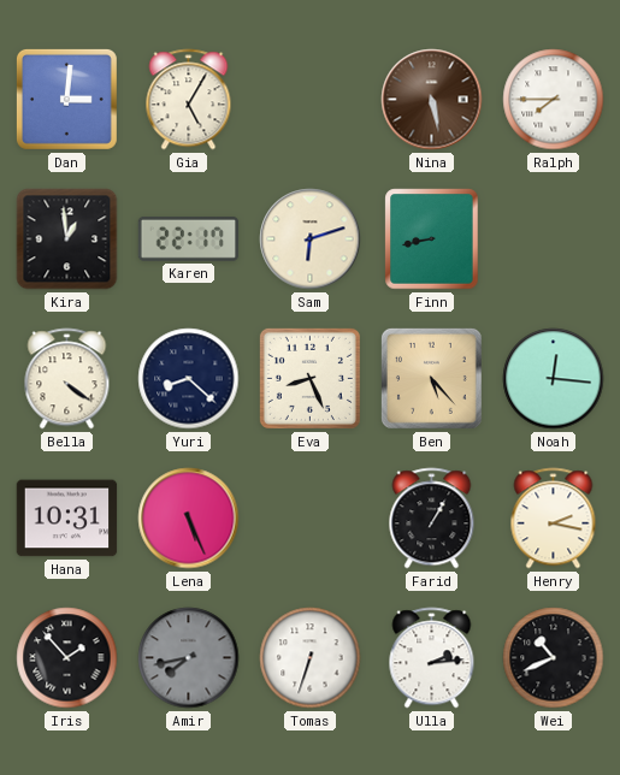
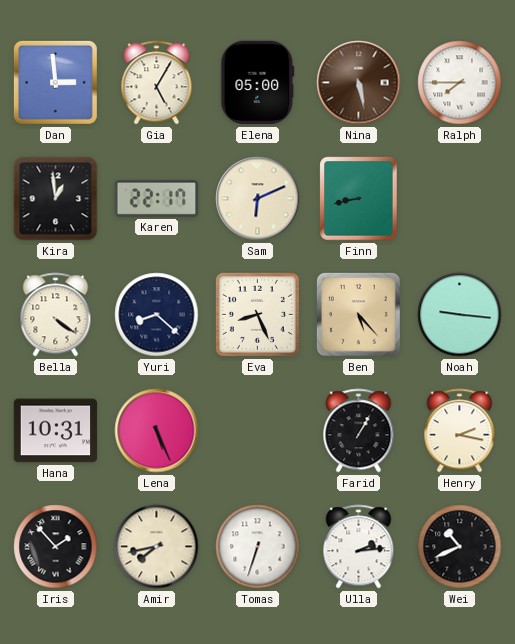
Dan: 3:01 -> 2:59
Elena: none -> 05:00
Sam: 6:12 -> 6:11
Noah: 12:16 -> 9:16
Amir dial: grey -> cream
